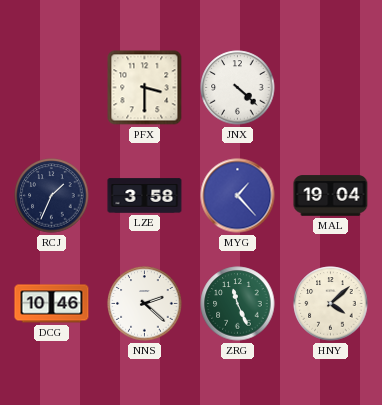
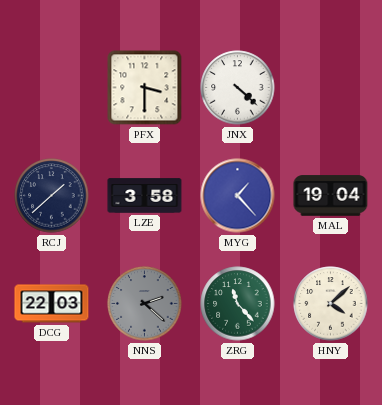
RCJ: 1:34 -> 1:38
DCG: 10:46 -> 22:03
NNS dial: white -> grey
ZRG: 11:26 -> 11:23
